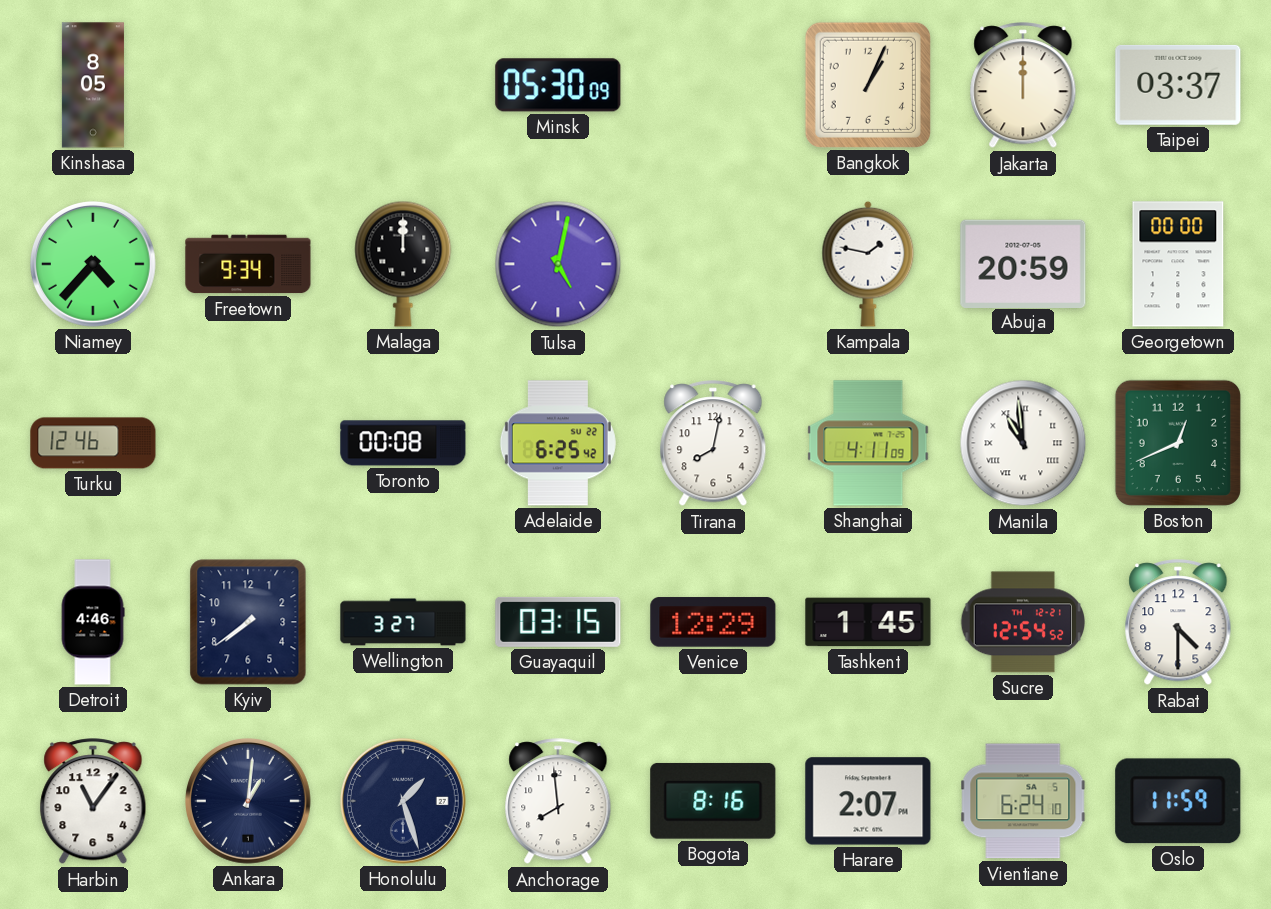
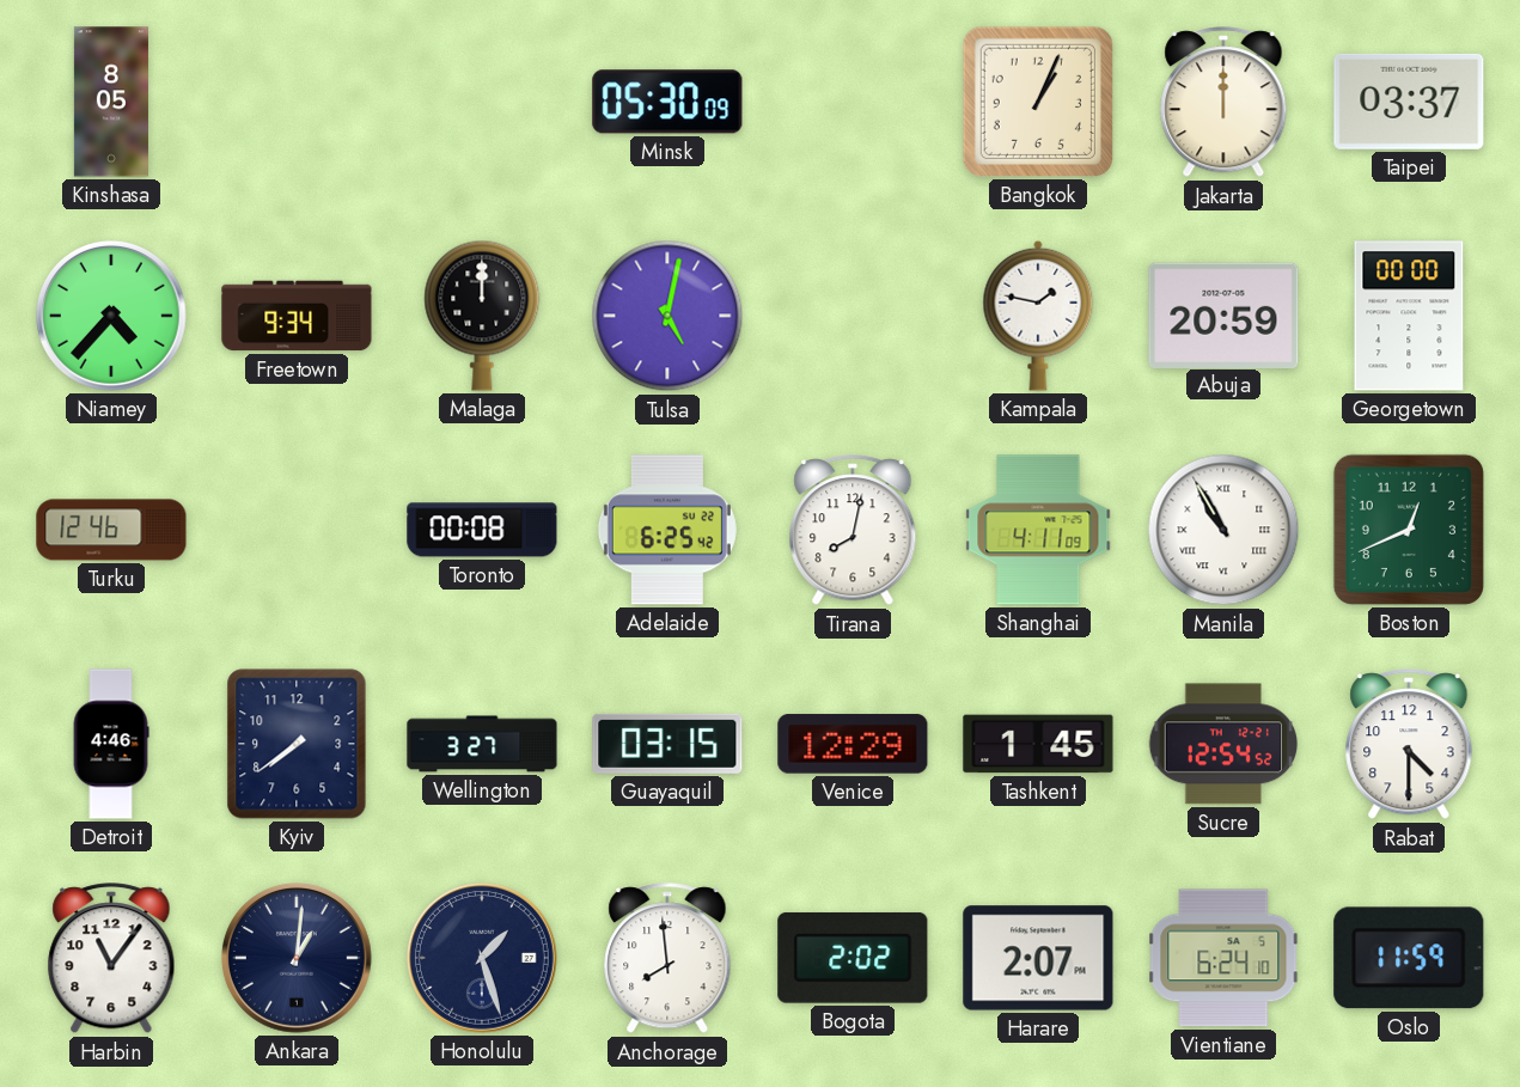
Manila: 10:59 -> 10:55
Bogota: 8:16 -> 2:02
